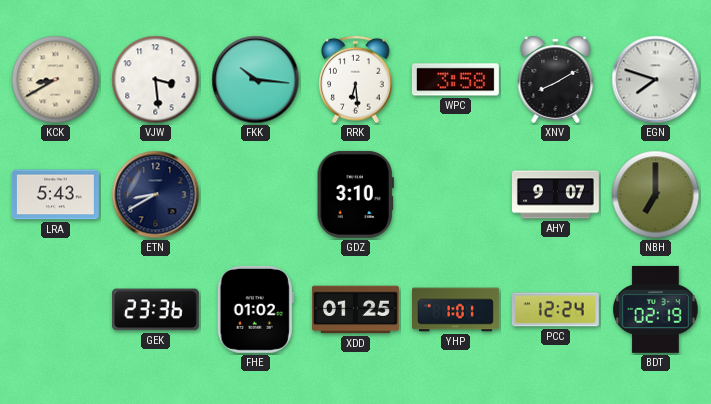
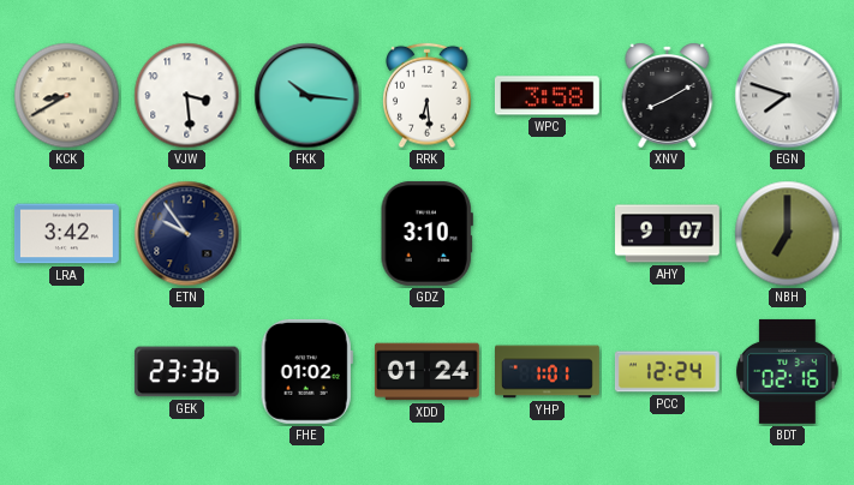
LRA: 5:43 -> 3:42
ETN: 8:40 -> 9:54
XDD: 01:25 -> 01:24
BDT: 02:19 -> 02:16
